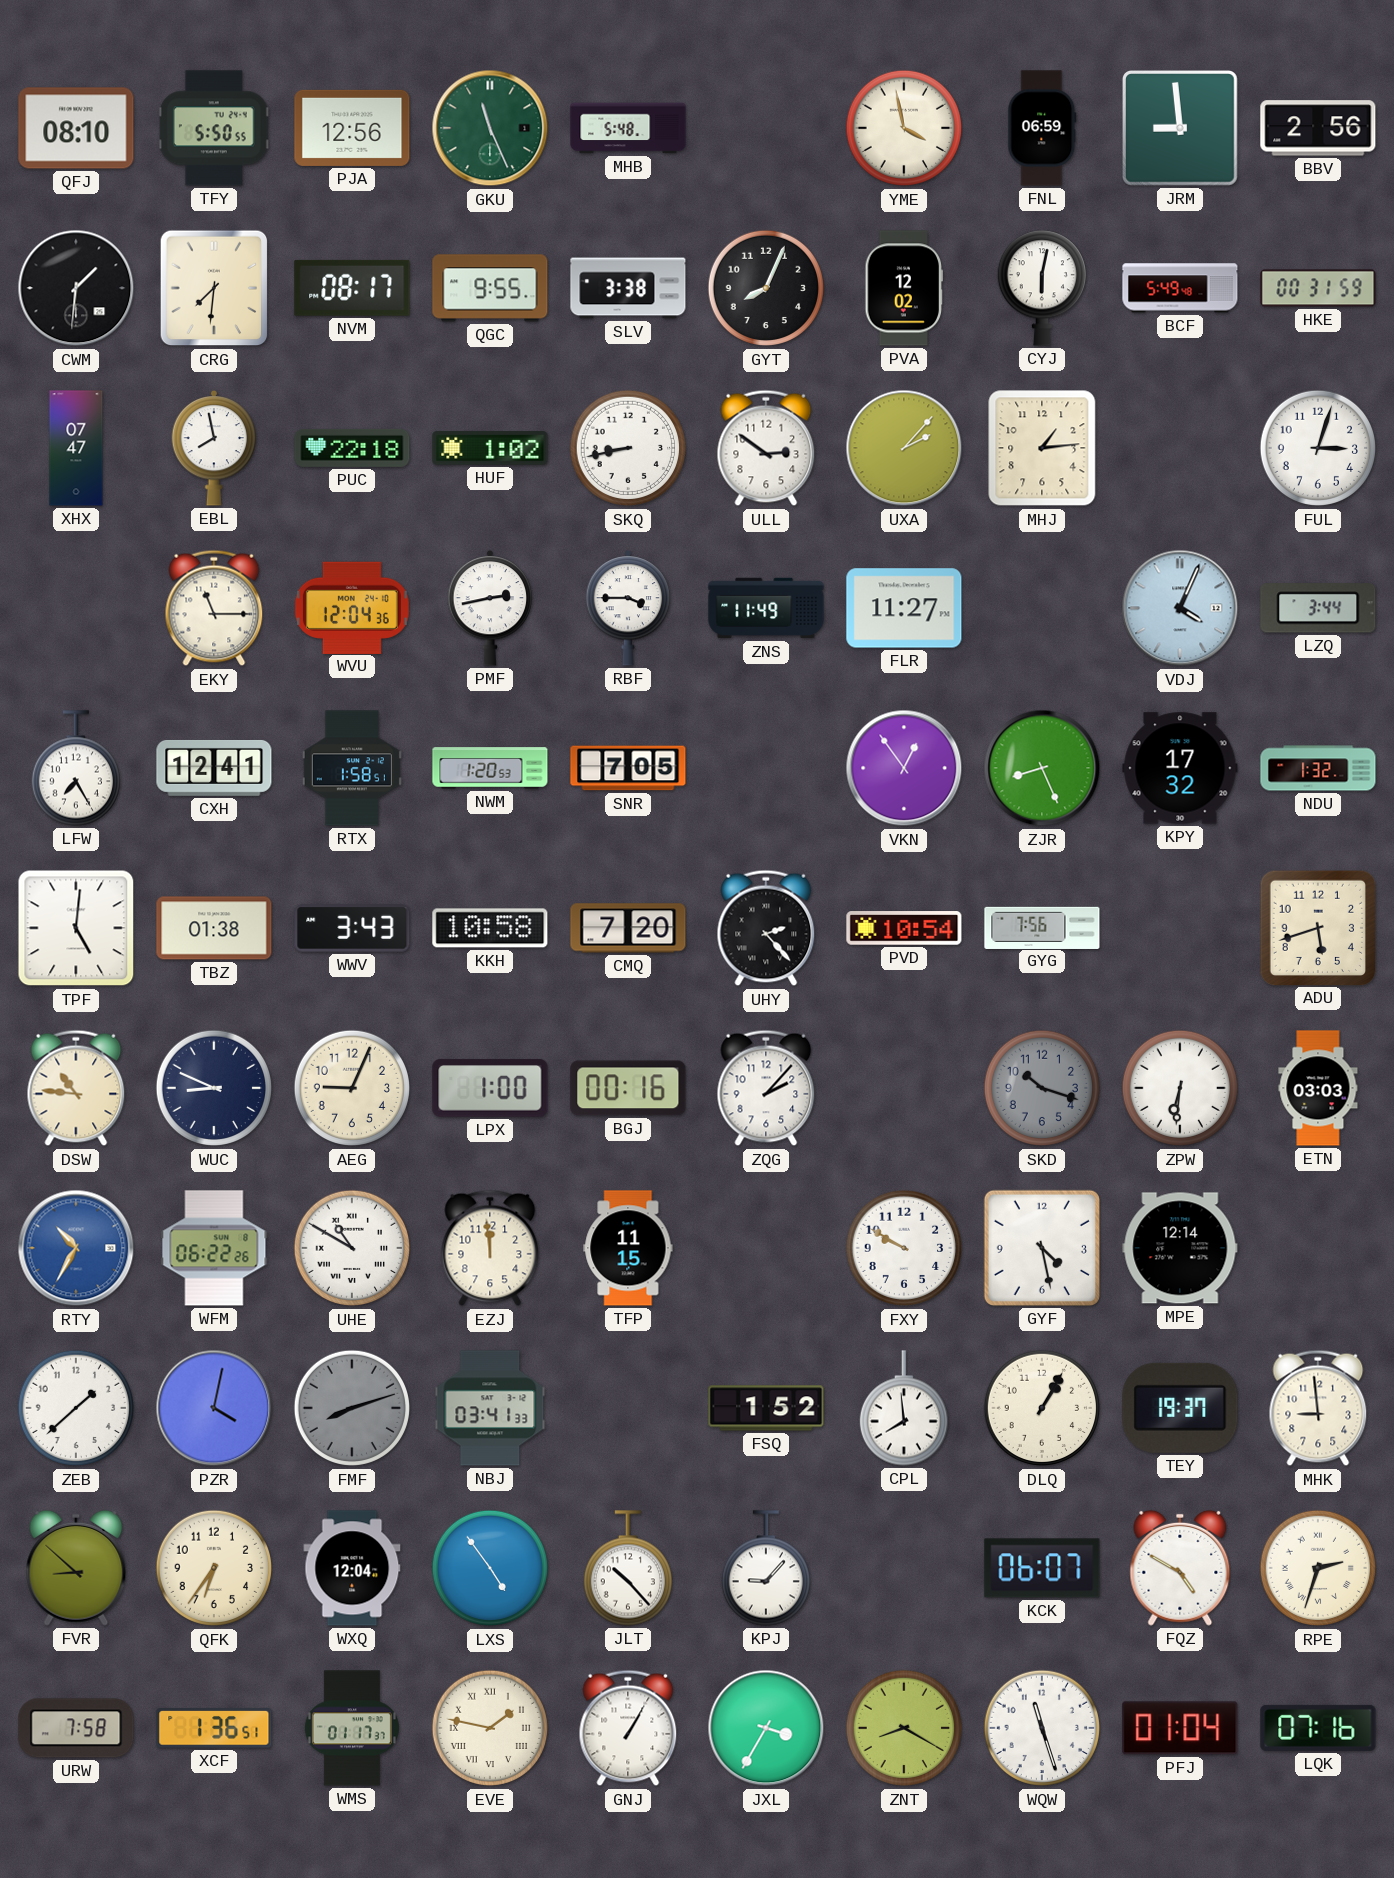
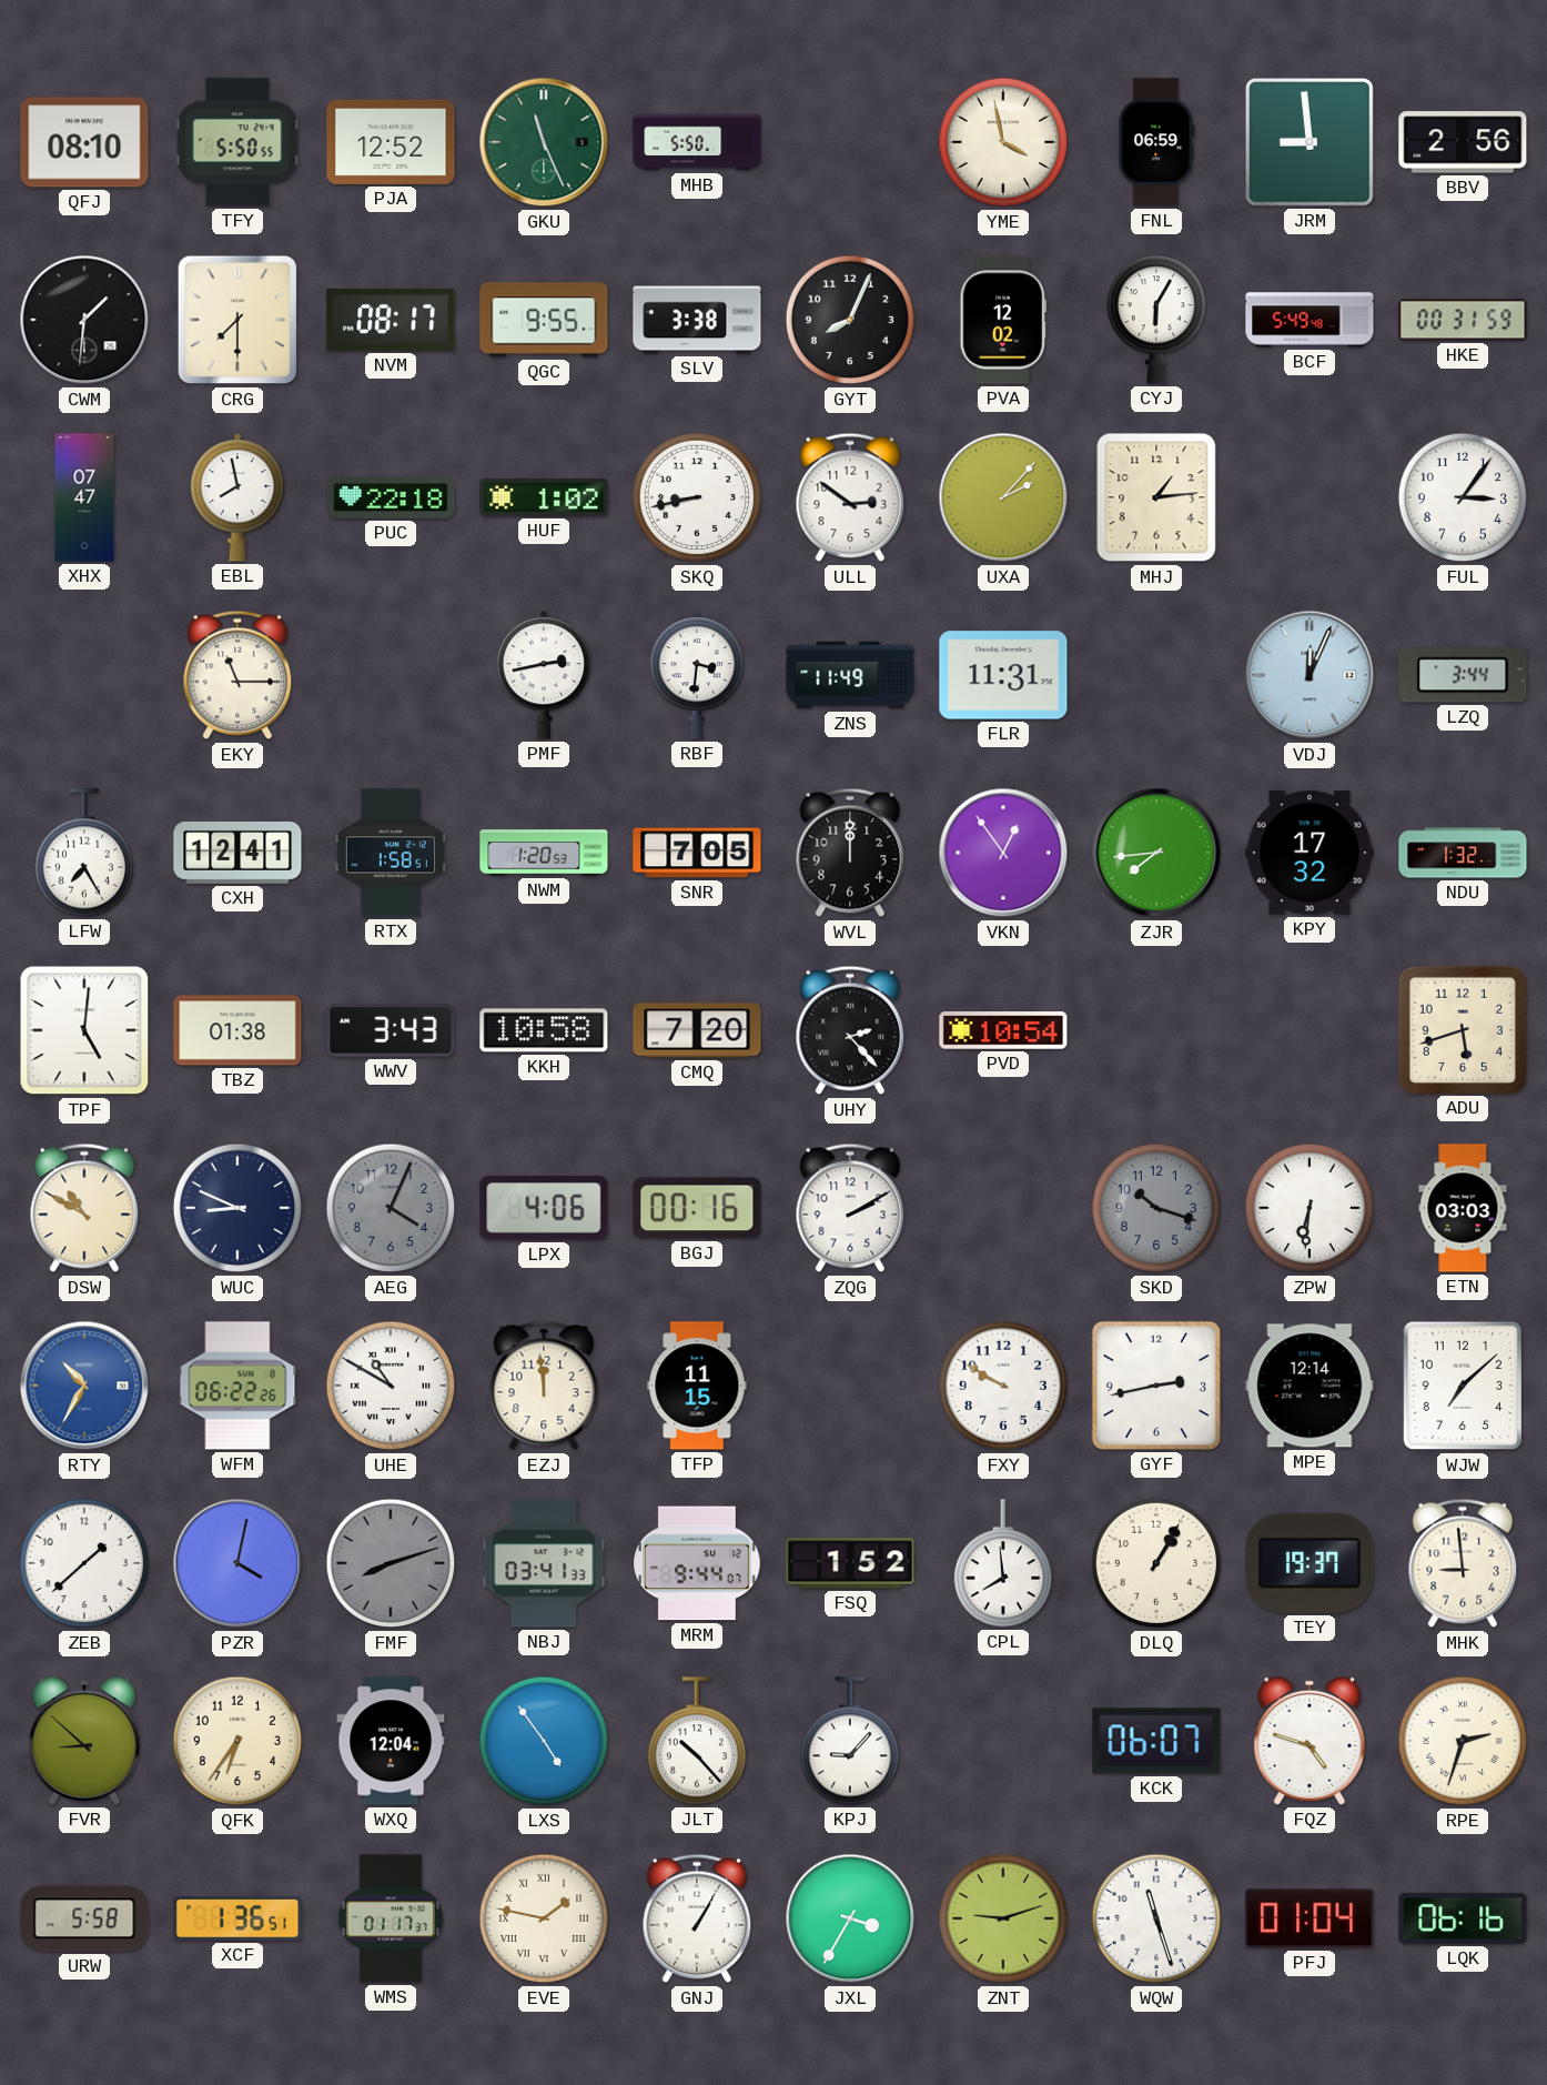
PJA: 12:56 -> 12:52
MHB: 5:48 -> 5:50
CRG: 7:31 -> 7:30
CYJ: 6:02 -> 6:05
FUL: 3:03 -> 3:06
WVU: 12:04 -> none
RBF: 3:45 -> 3:31
FLR: 11:27 -> 11:31
VDJ: 4:04 -> 12:04
WVL: none -> 12:00
ZJR: 8:26 -> 7:44
GYG: 7:56 -> none
DSW: 10:46 -> 10:50
AEG: 9:04 -> 4:04
AEG dial: cream -> grey
LPX: 1:00 -> 4:06
ZQG: 2:07 -> 2:10
GYF: 4:28 -> 2:43
WJW: none -> 7:08
MRM: none -> 9:44
FQZ: 4:50 -> 4:48
URW: 7:58 -> 5:58
ZNT: 8:20 -> 9:12
LQK: 07:16 -> 06:16
